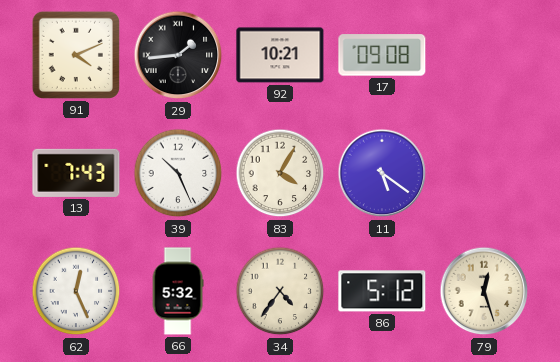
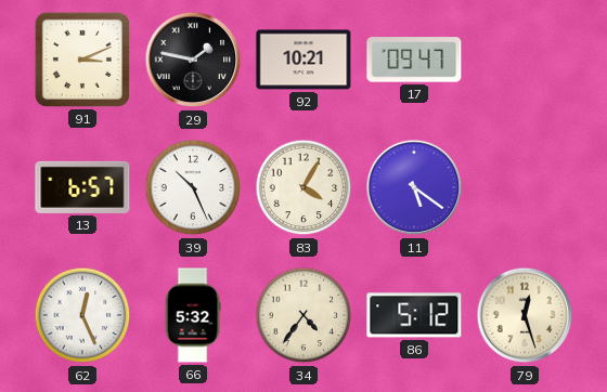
91: 4:11 -> 3:11
29: 1:44 -> 1:47
17: 09:08 -> 09:47
13: 7:43 -> 6:57
